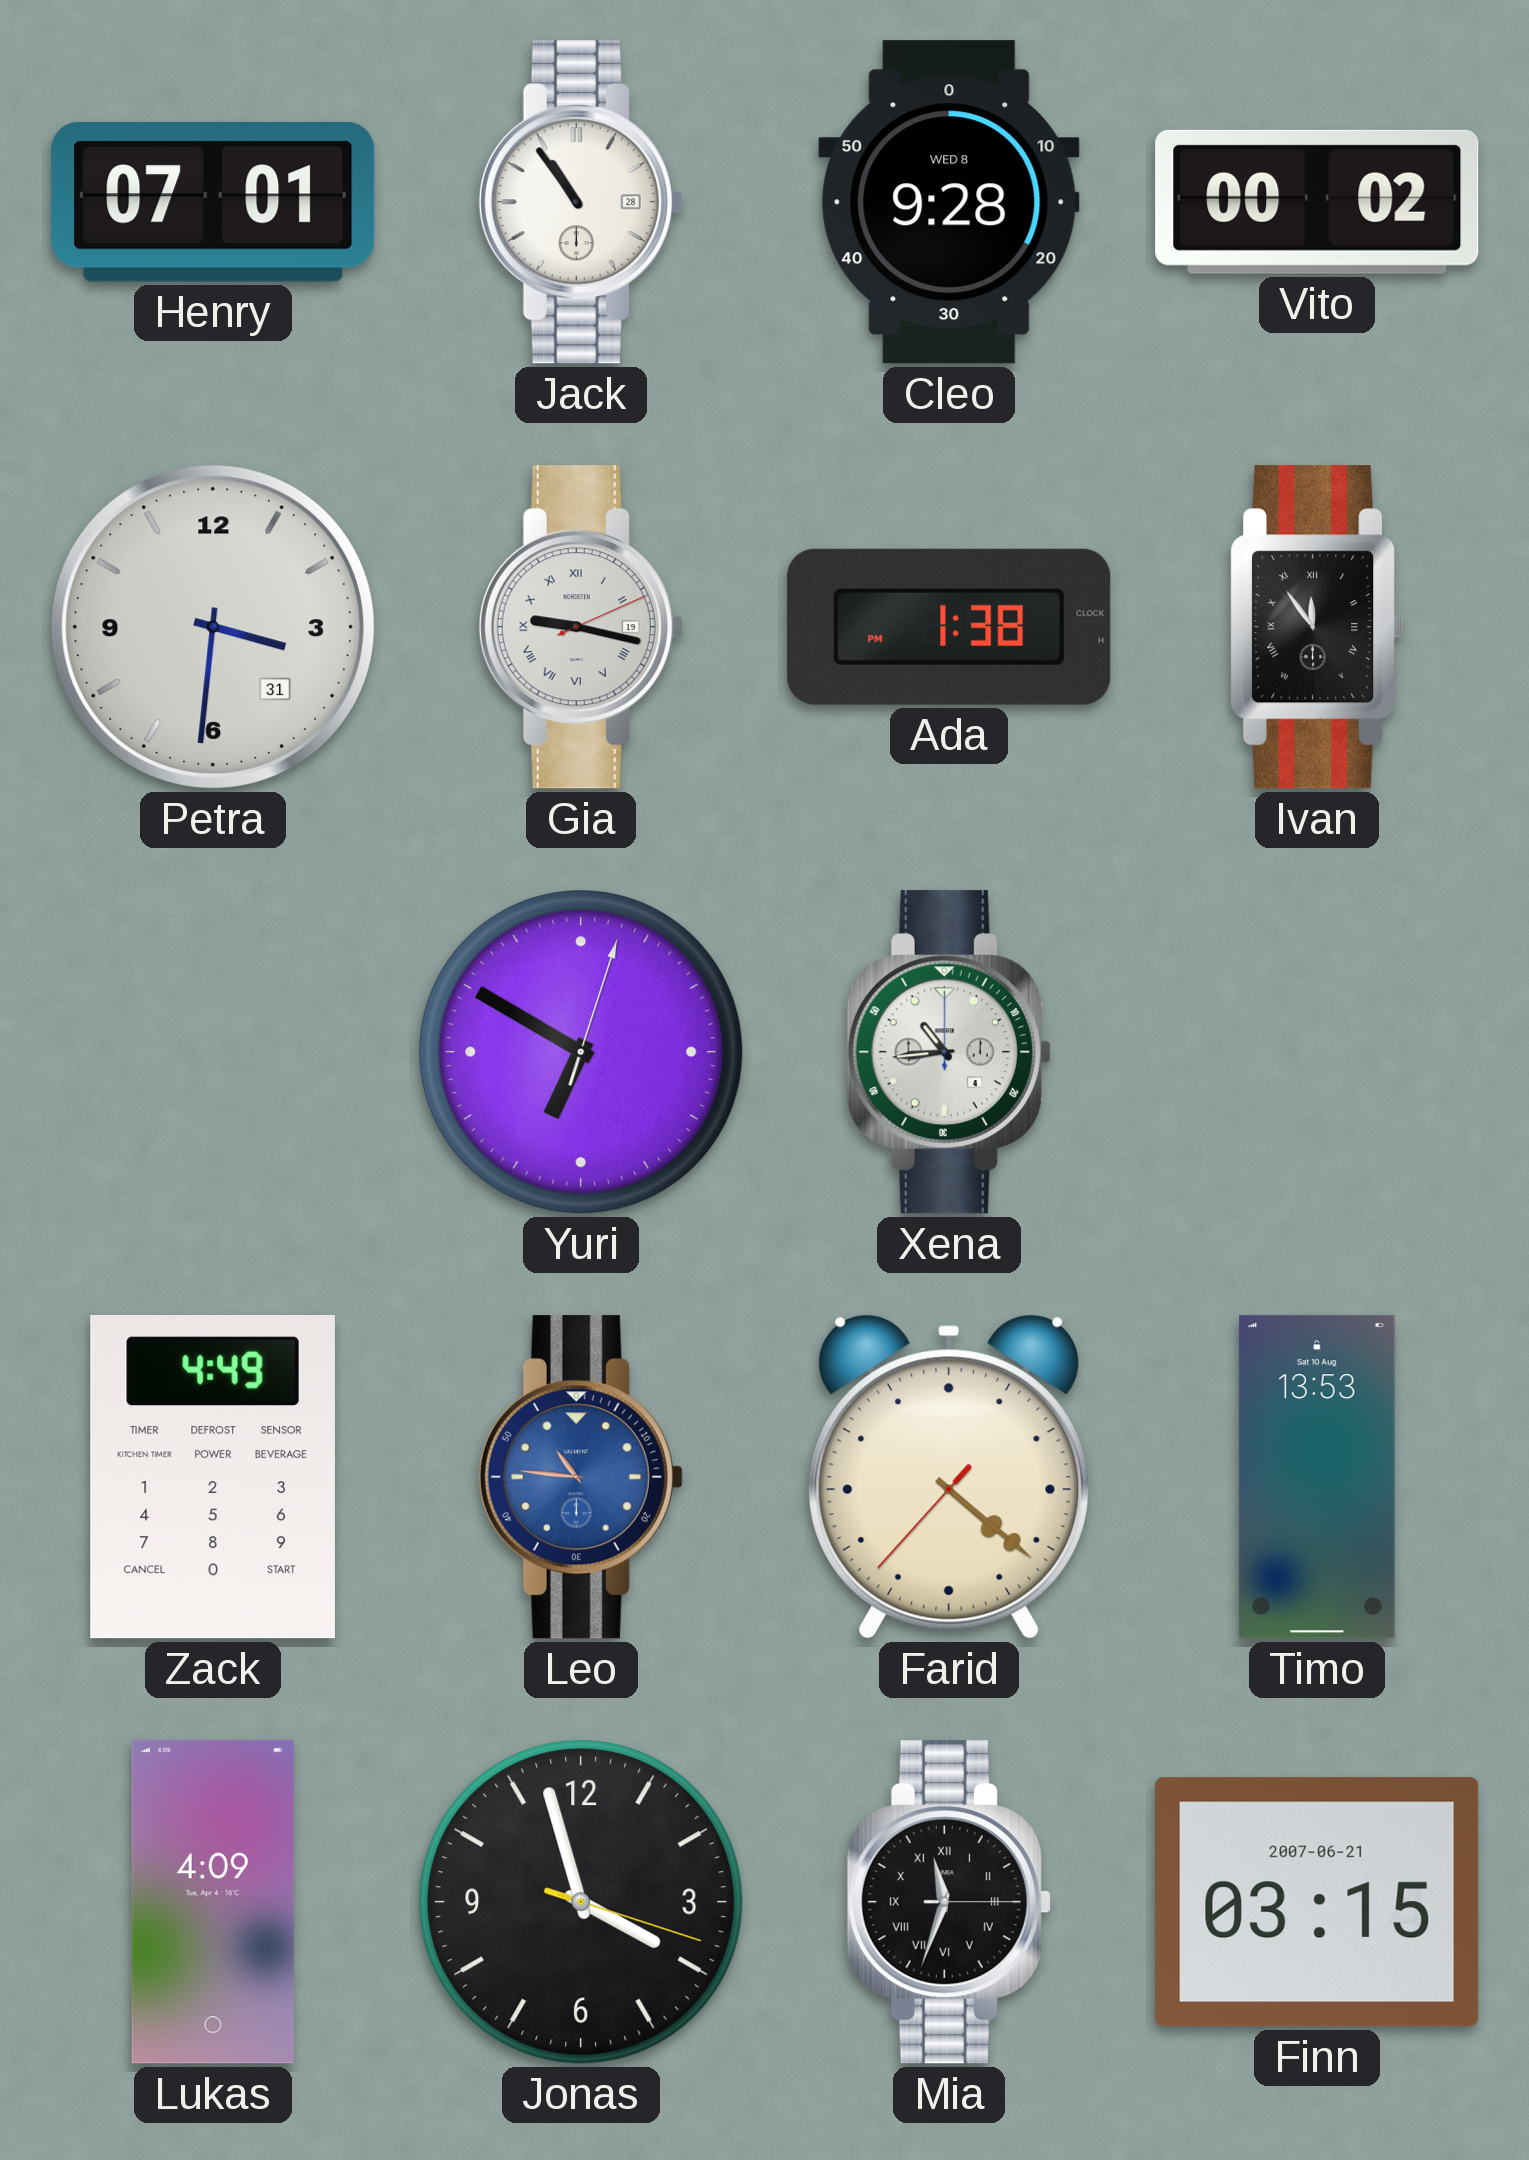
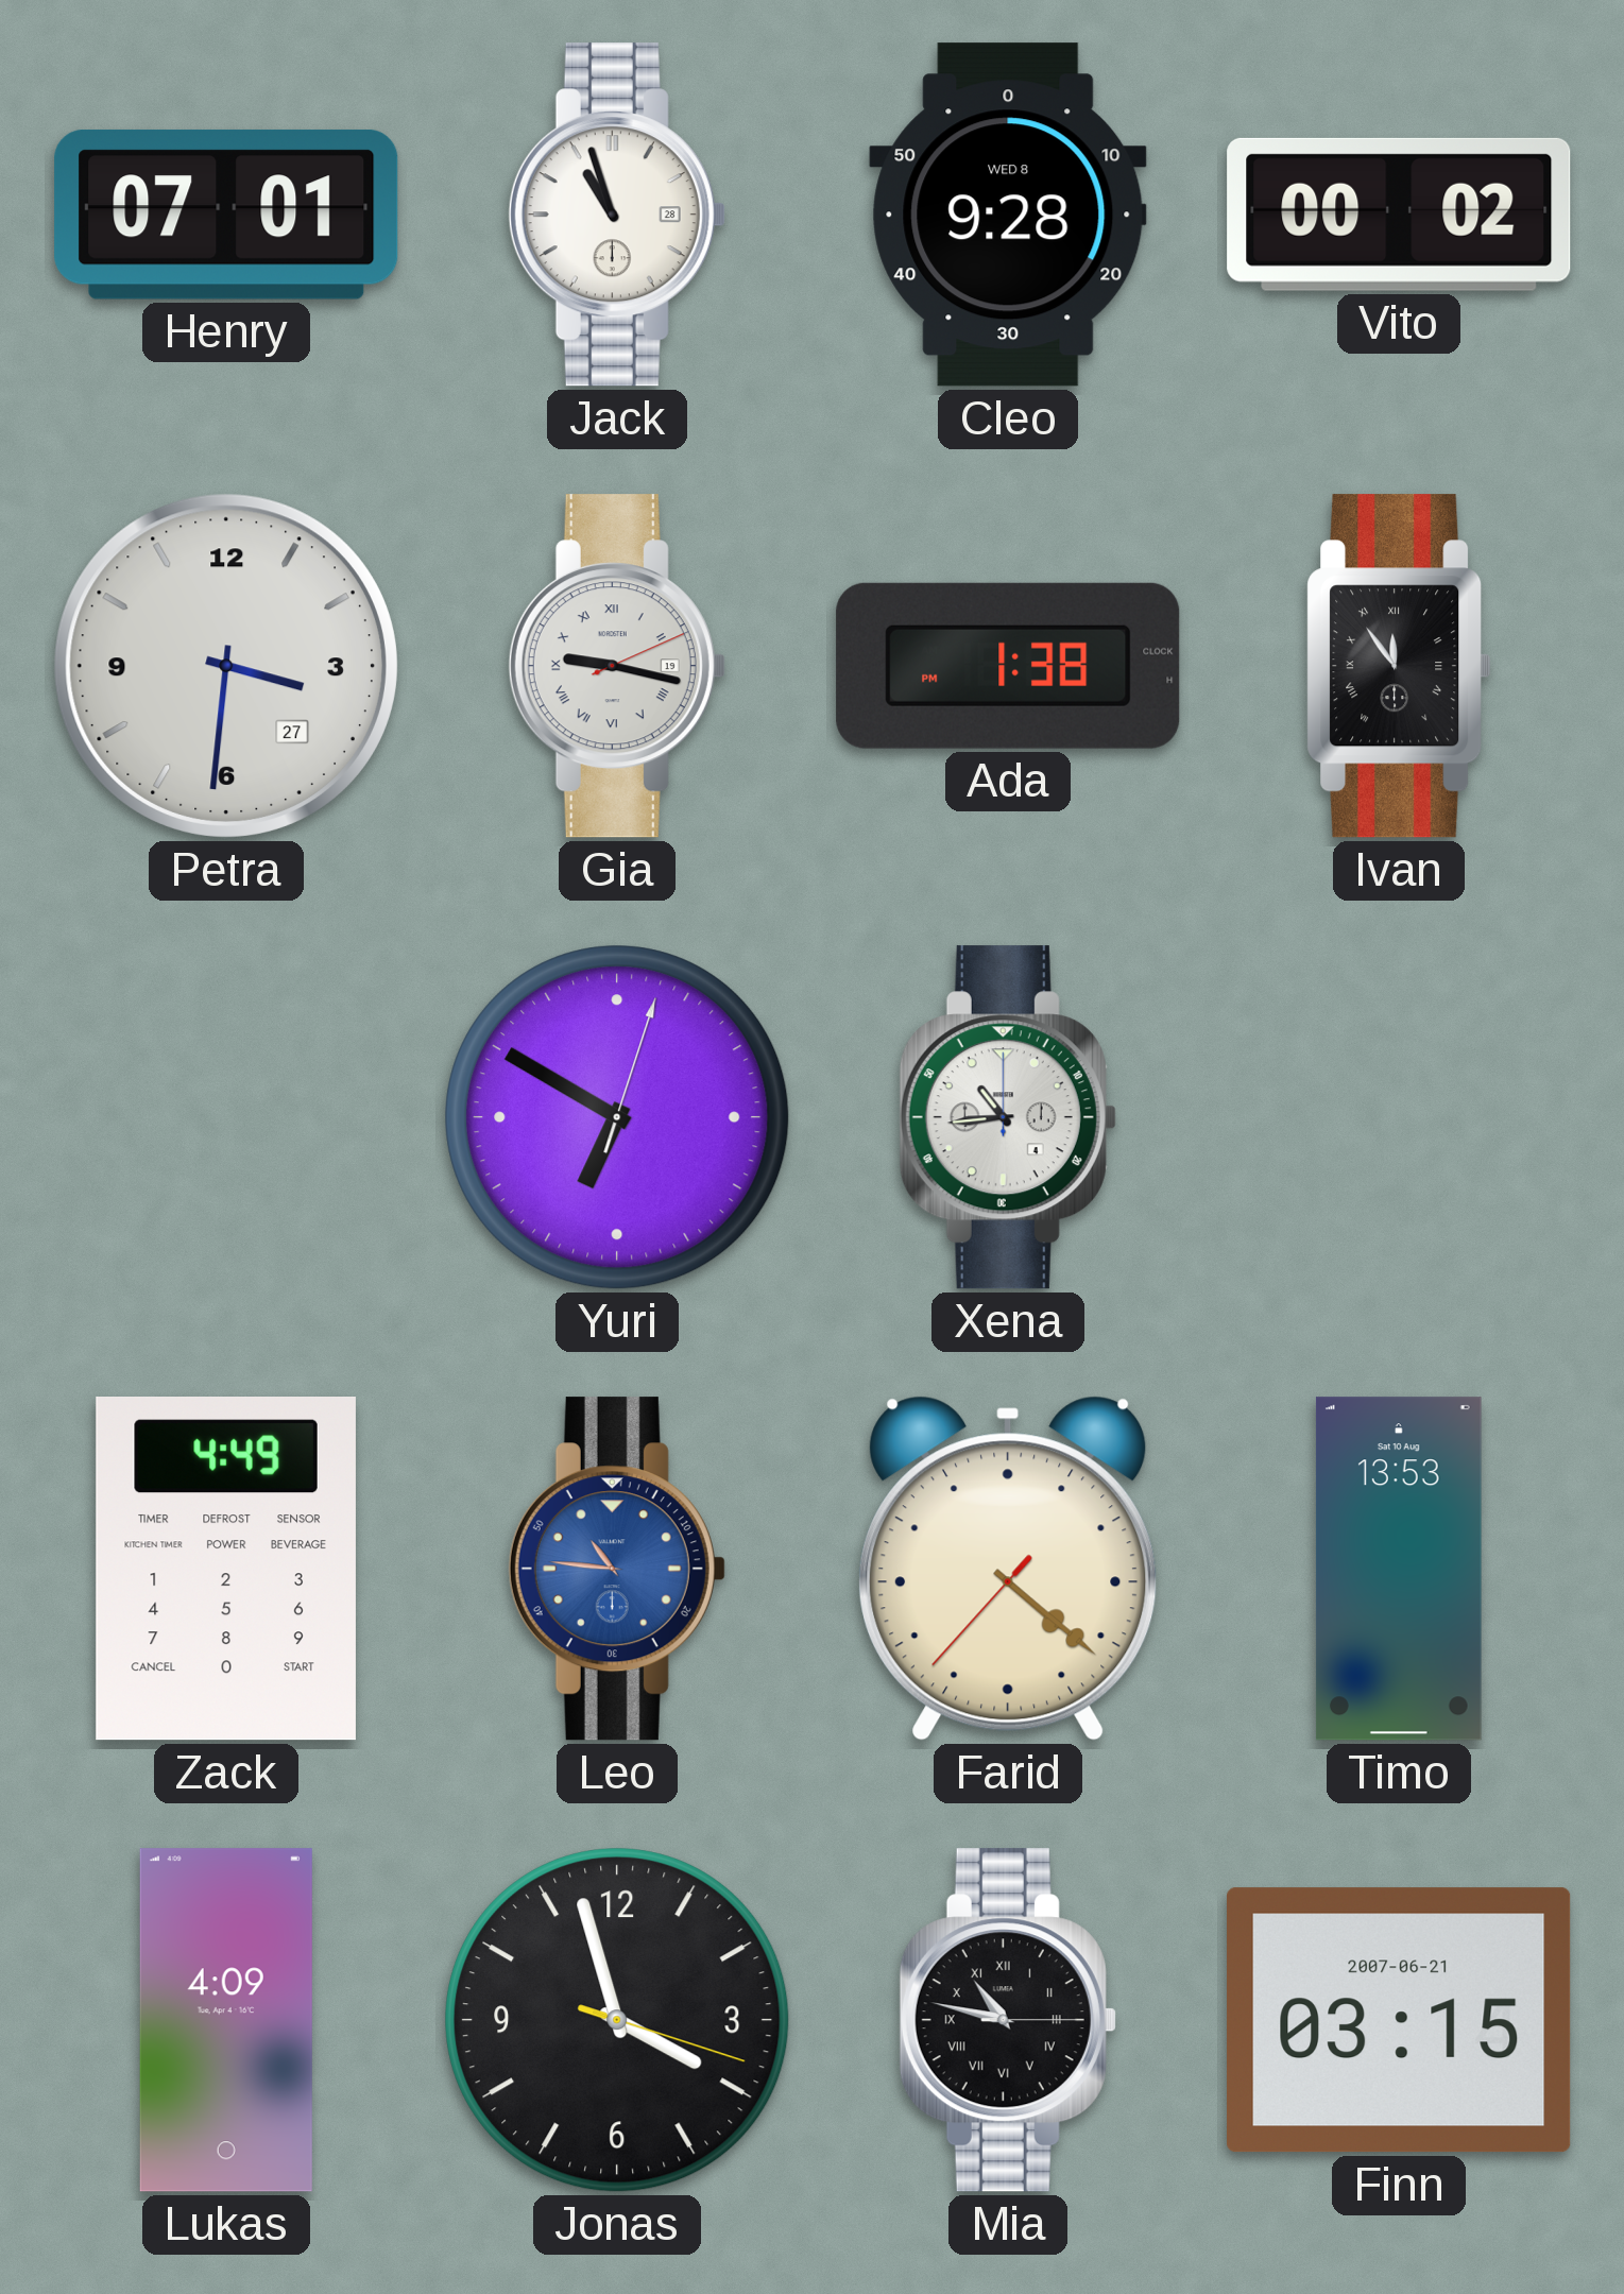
Jack: 10:54 -> 10:57
Petra date: 31 -> 27
Mia: 11:33 -> 10:47
